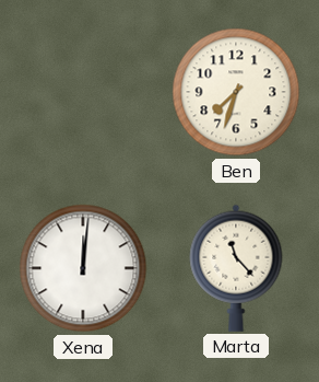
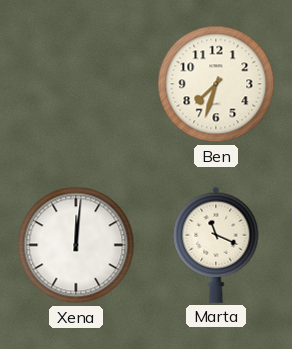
Marta: 11:23 -> 11:19
